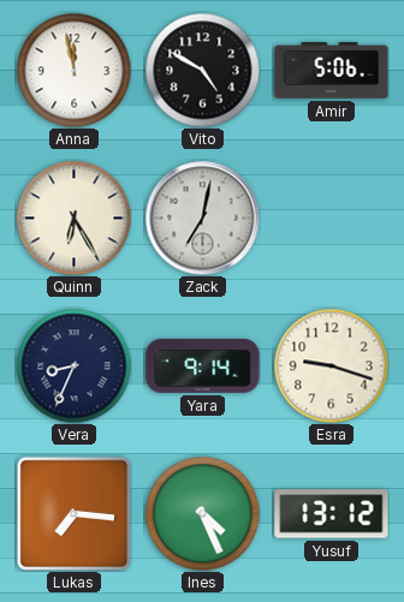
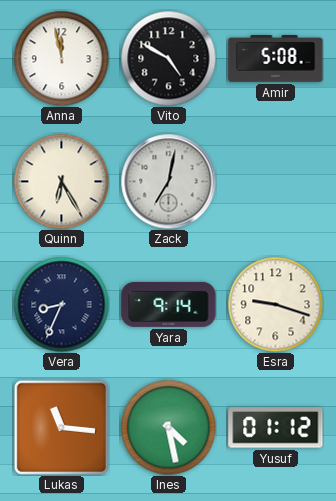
Amir: 5:06 -> 5:08
Lukas: 7:16 -> 11:16
Ines: 4:26 -> 4:28
Yusuf: 13:12 -> 01:12
